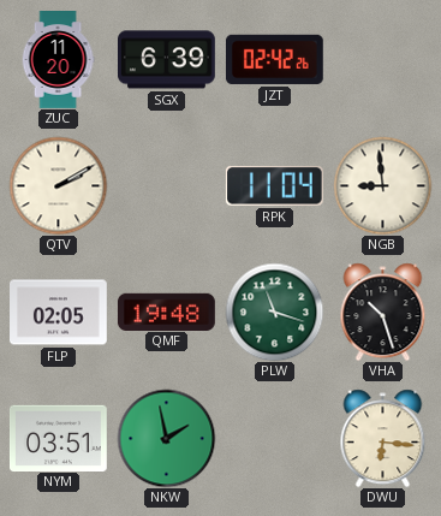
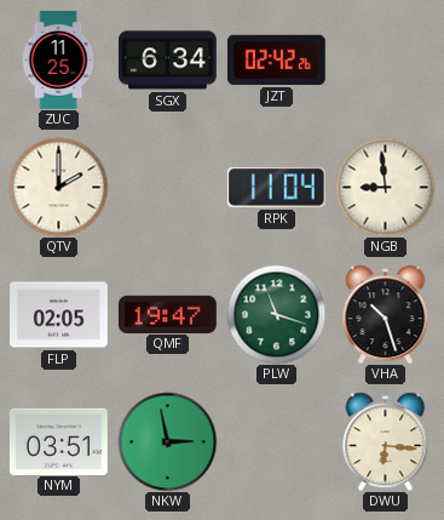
ZUC: 11:20 -> 11:25
SGX: 6:39 -> 6:34
QTV: 2:10 -> 2:00
QMF: 19:48 -> 19:47
NKW: 1:58 -> 2:58
